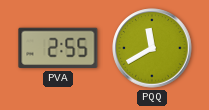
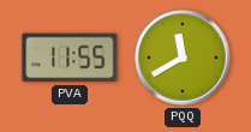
PVA: 2:55 -> 11:55
